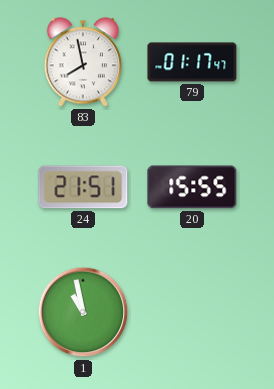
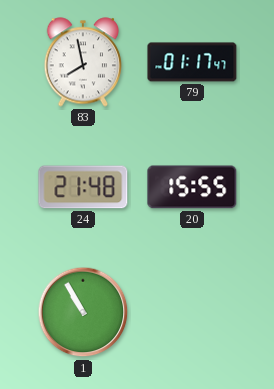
24: 21:51 -> 21:48
1: 10:58 -> 10:55
